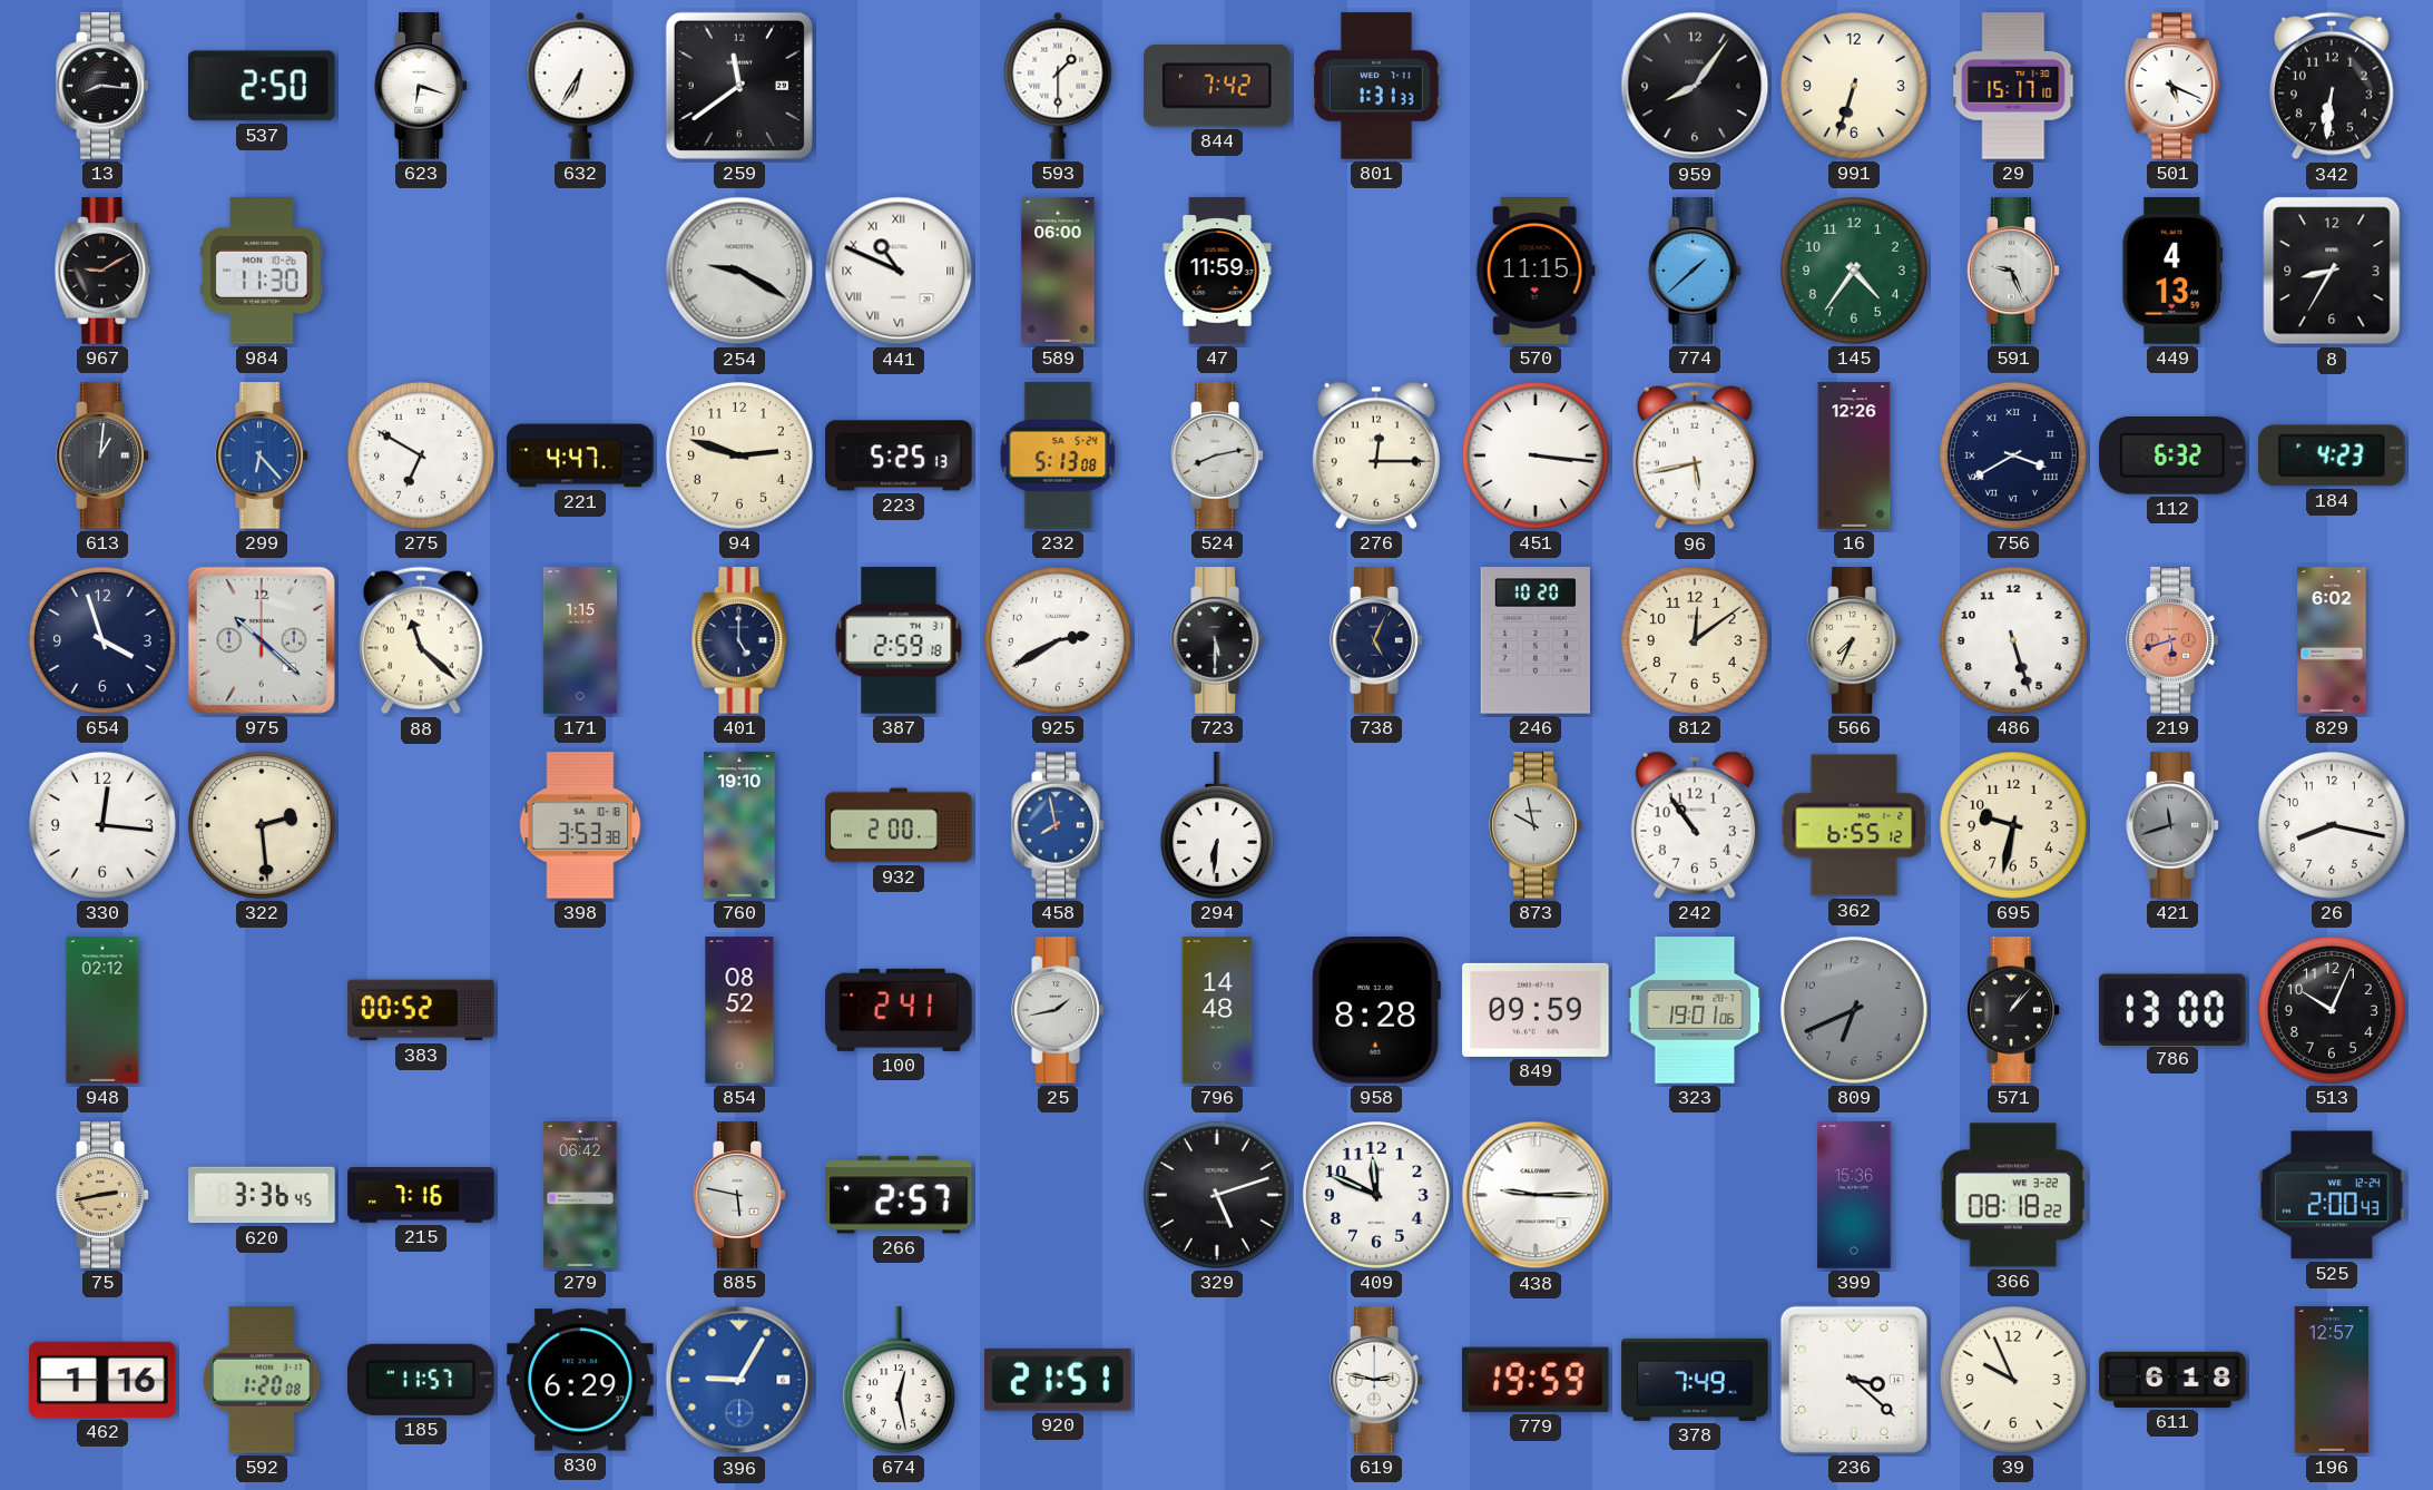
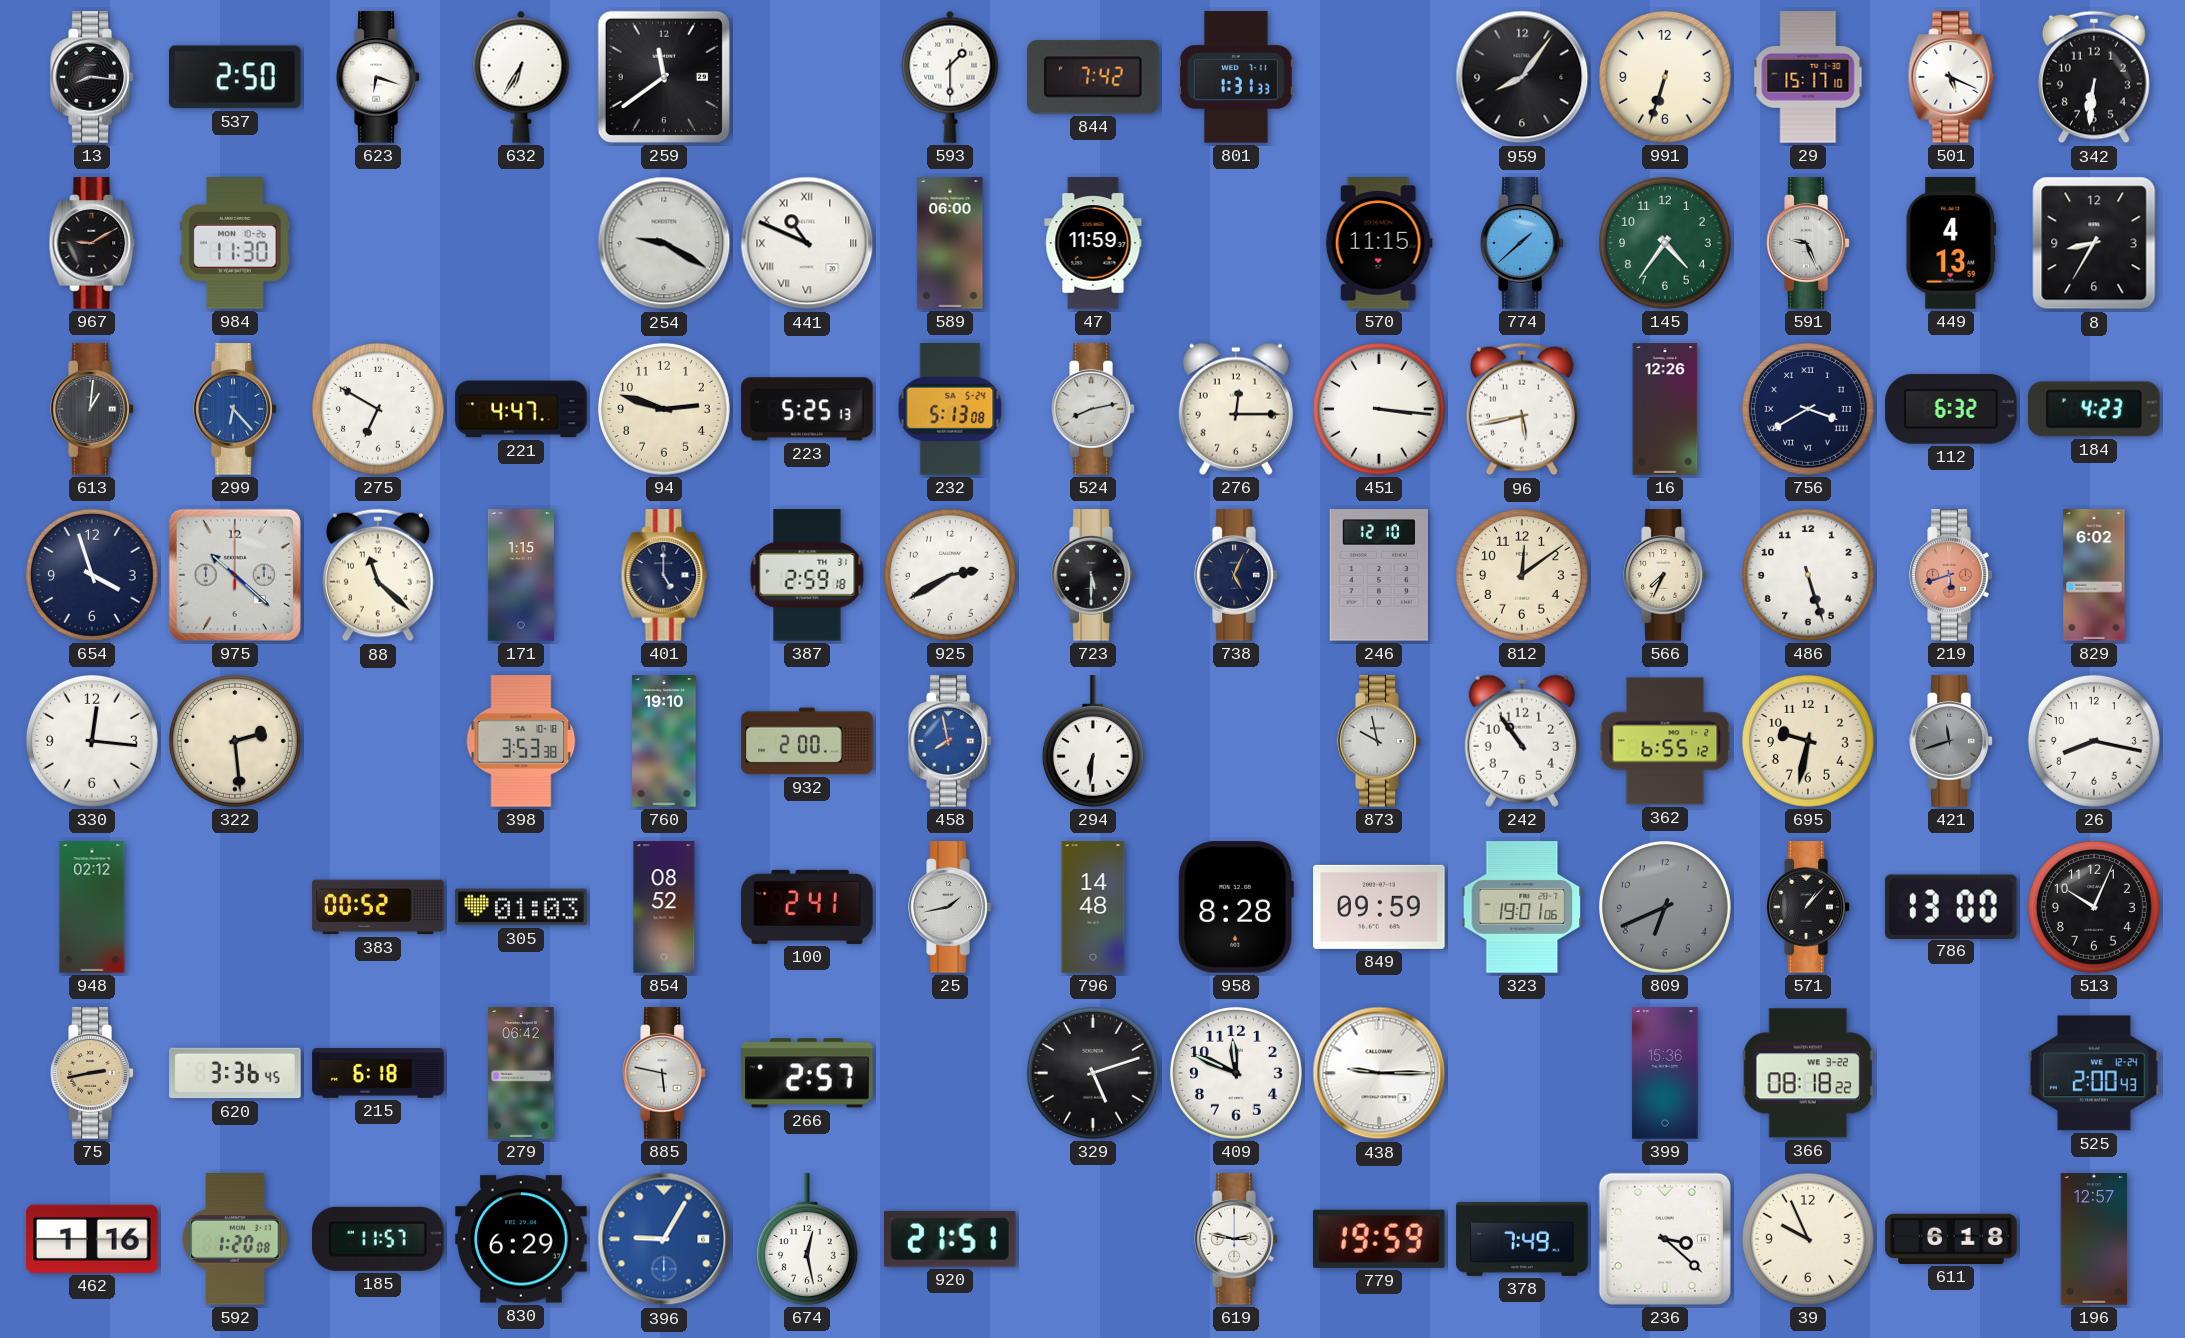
246: 10:20 -> 12:10
305: none -> 01:03
215: 7:16 -> 6:18
